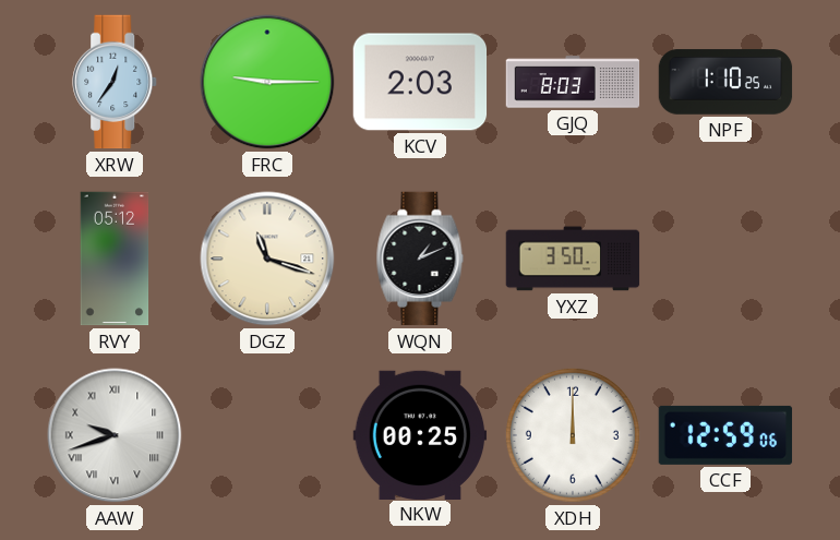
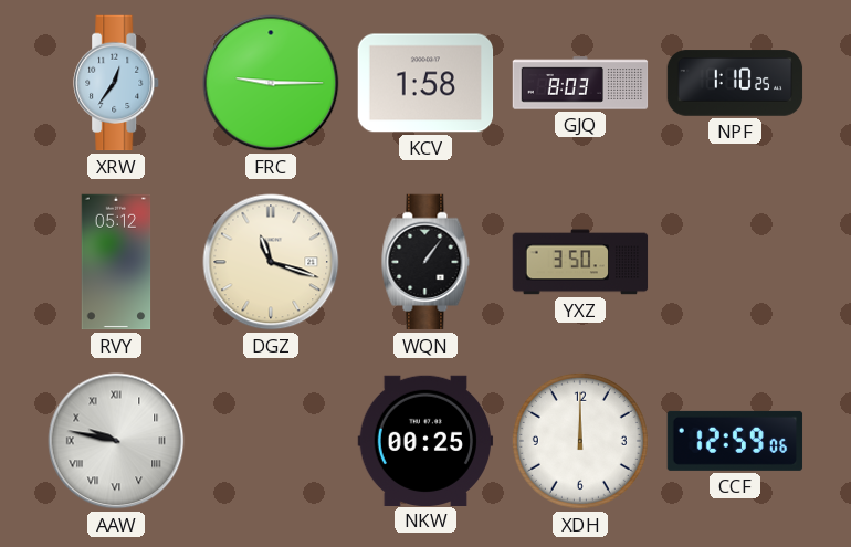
KCV: 2:03 -> 1:58
WQN: 1:11 -> 1:06
AAW: 9:42 -> 9:47
